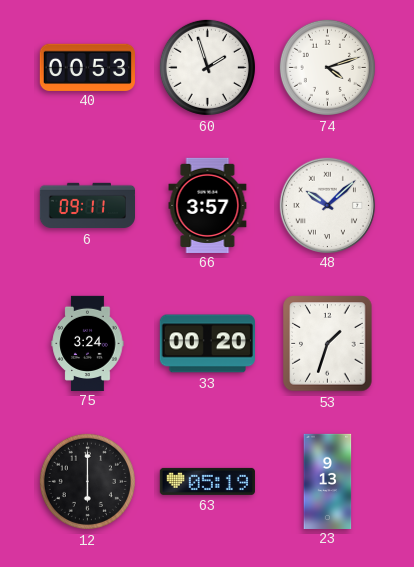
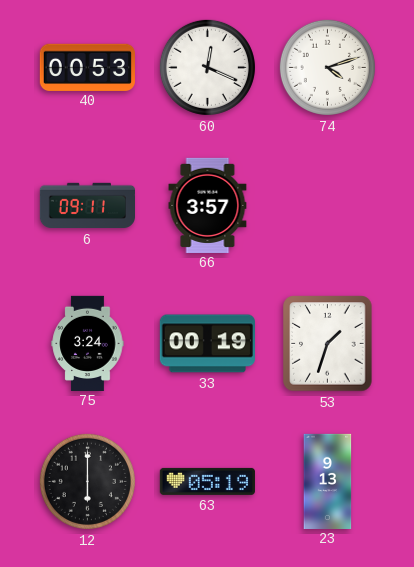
60: 1:57 -> 12:19
48: 10:08 -> none
33: 00:20 -> 00:19
